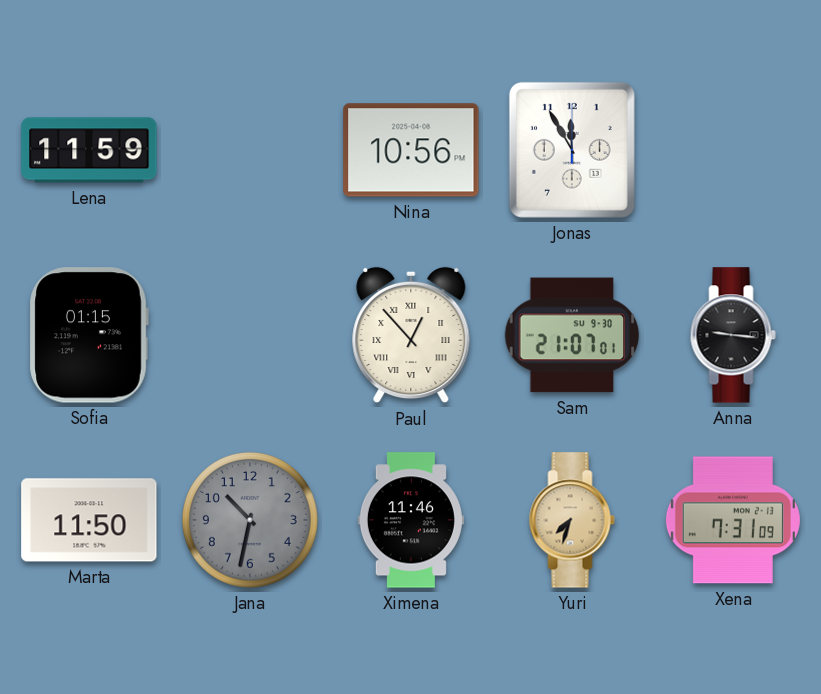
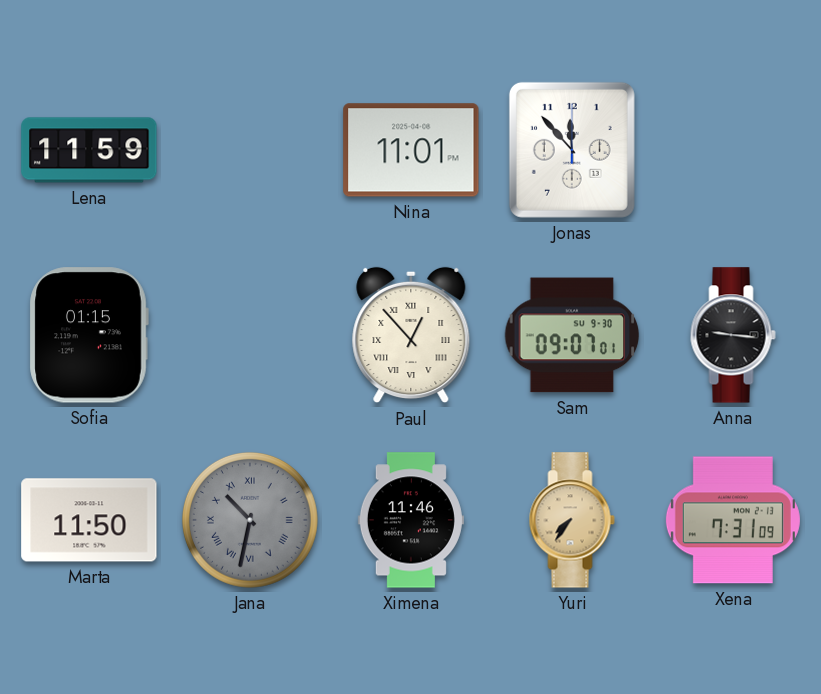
Nina: 10:56 -> 11:01
Jonas: 11:55 -> 11:53
Sam: 21:07 -> 09:07
Jana numerals: Arabic -> Roman
Yuri: 7:33 -> 7:36
